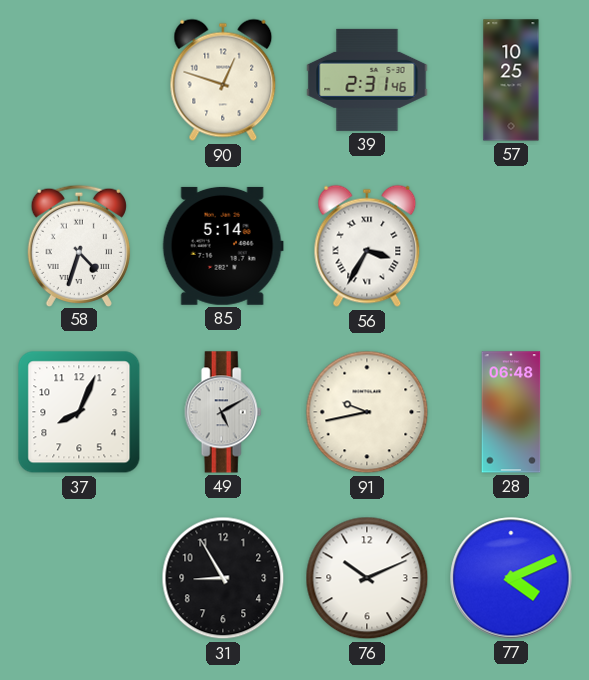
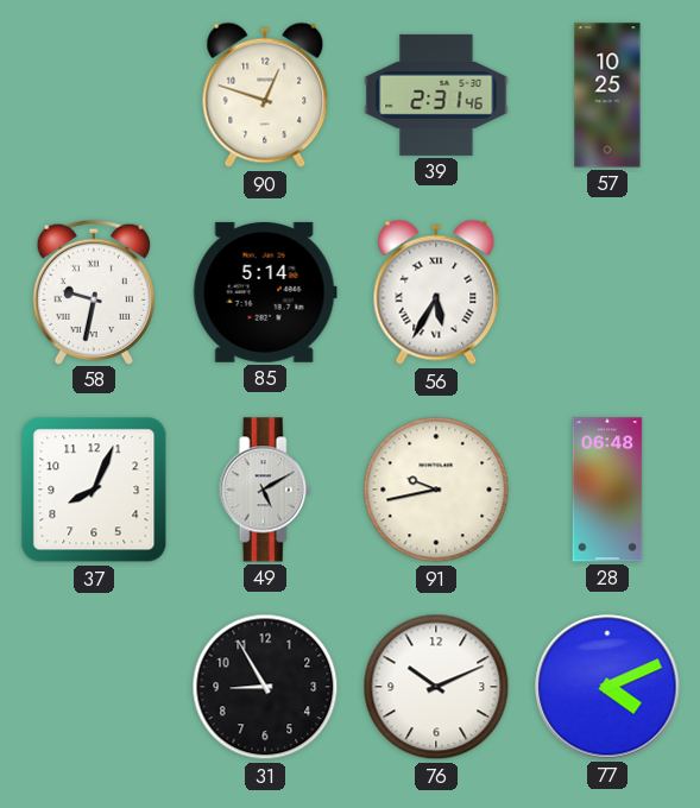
58: 4:33 -> 9:32
56: 3:35 -> 5:35
